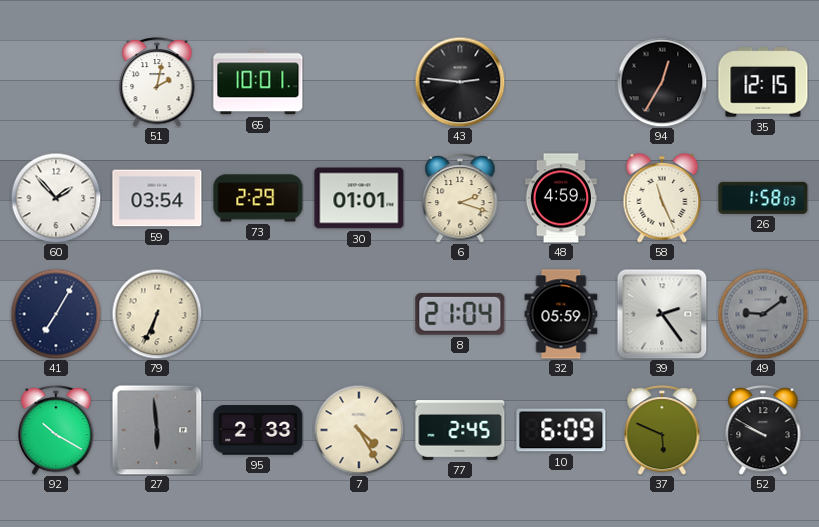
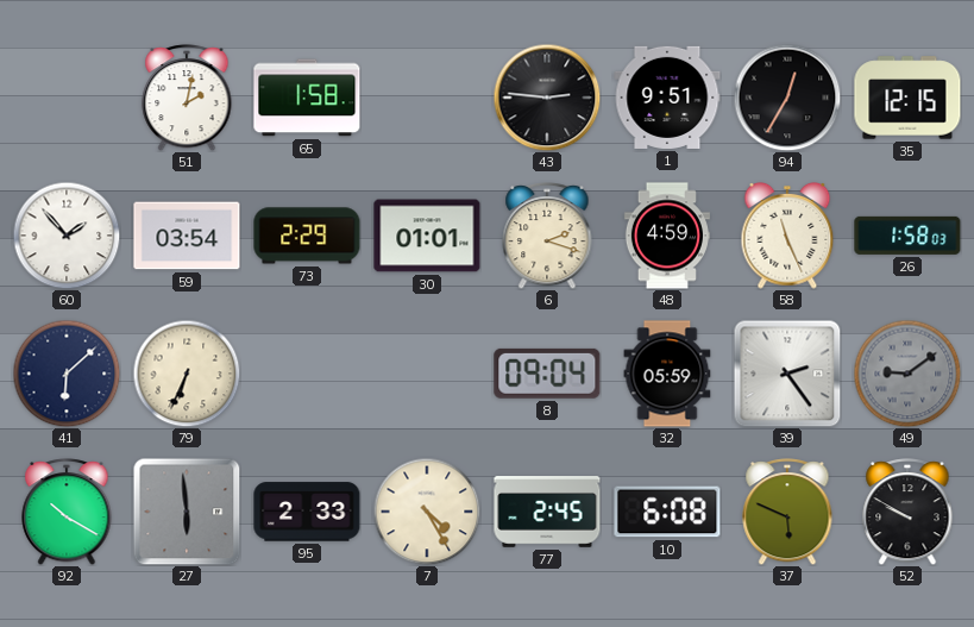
65: 10:01 -> 1:58
1: none -> 9:51
41: 7:05 -> 6:08
8: 21:04 -> 09:04
10: 6:09 -> 6:08
